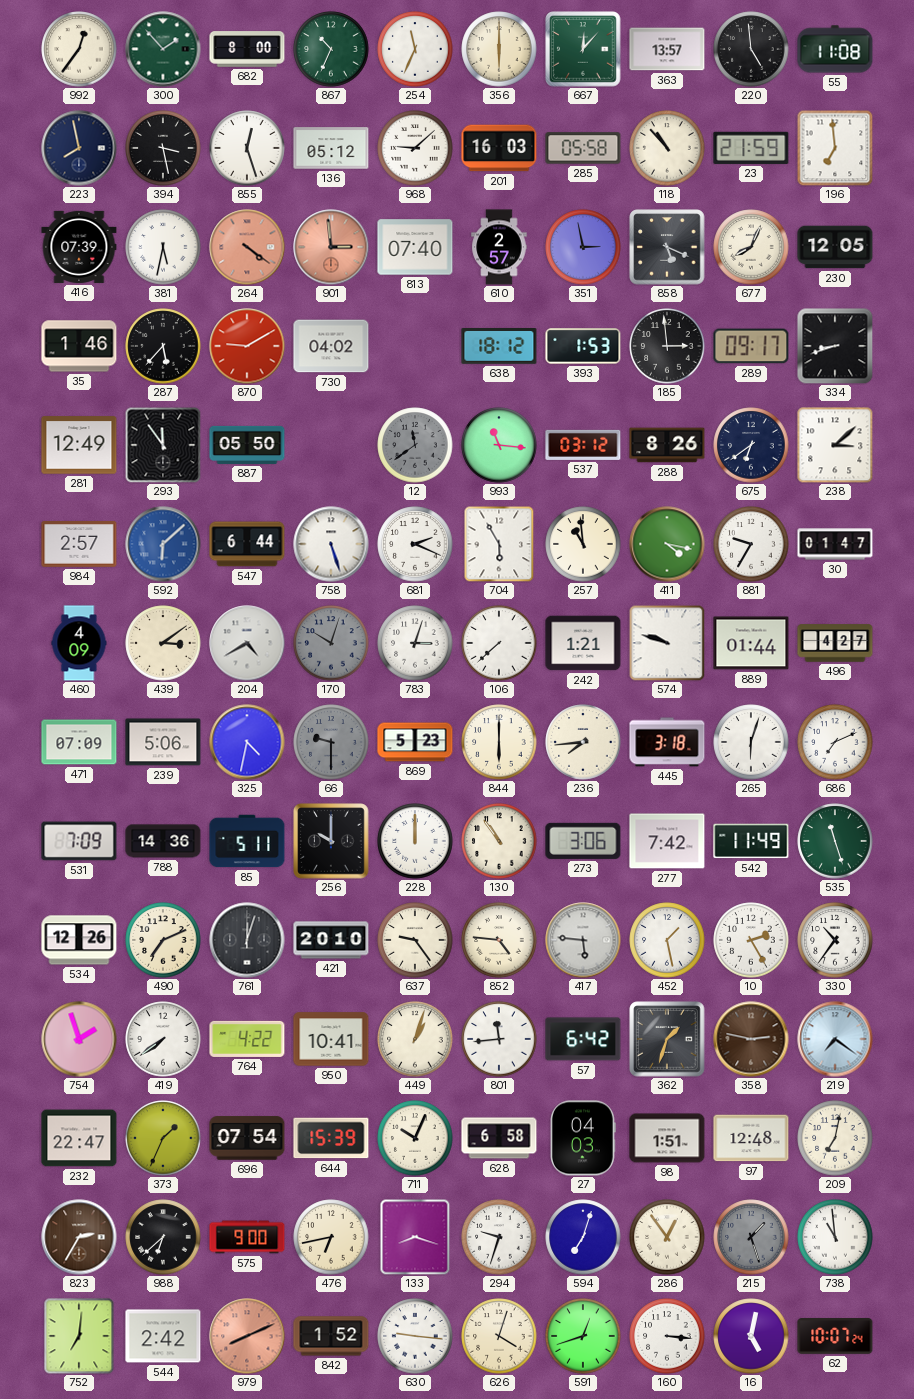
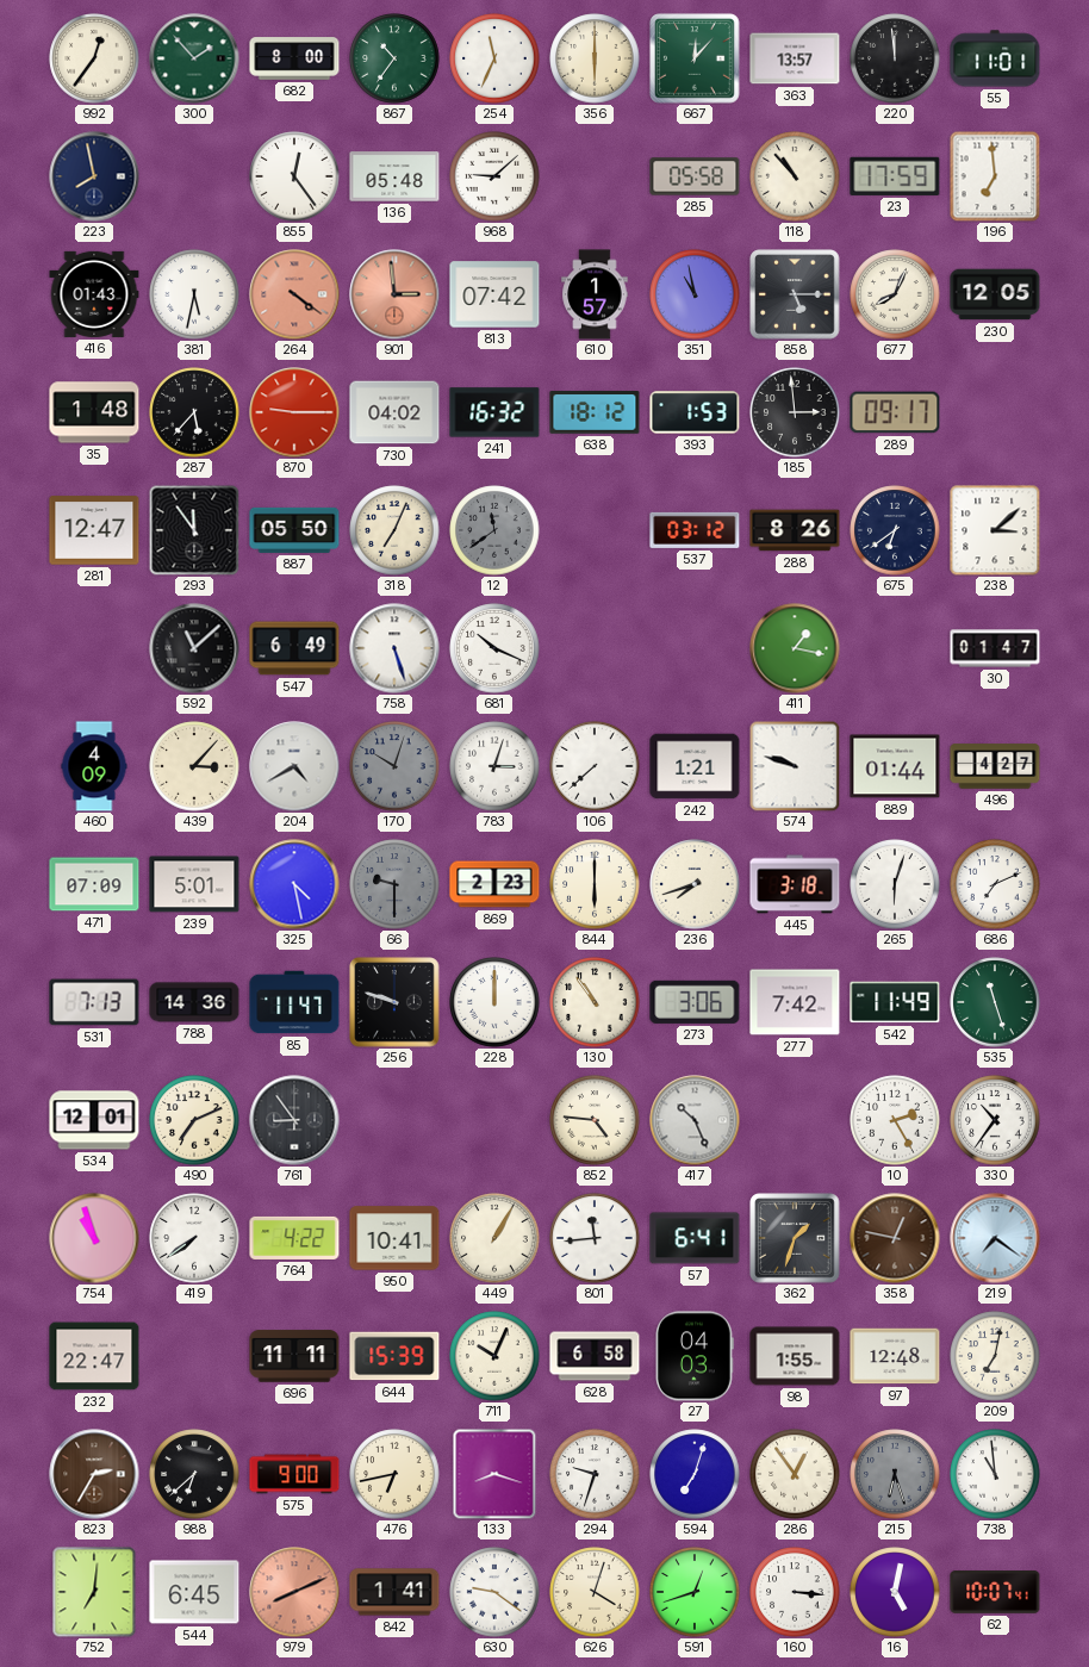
867: 10:34 -> 10:36
220: 4:59 -> 11:59
55: 11:08 -> 11:01
394: 3:28 -> none
855: 12:27 -> 12:24
136: 05:12 -> 05:48
201: 16:03 -> none
23: 21:59 -> 17:59
416: 07:39 -> 01:43
813: 07:40 -> 07:42
610: 2:57 -> 1:57
351: 2:58 -> 10:58
858: 5:19 -> 5:15
35: 1:46 -> 1:48
870: 9:10 -> 9:15
241: none -> 16:32
334: 8:42 -> none
281: 12:49 -> 12:47
318: none -> 7:04
993: 11:16 -> none
984: 2:57 -> none
592: 6:08 -> 11:08
592 dial: blue -> black
547: 6:44 -> 6:49
681: 2:19 -> 10:19
704: 5:55 -> none
257: 10:59 -> none
411: 4:17 -> 1:17
881: 9:35 -> none
439: 3:09 -> 3:07
239: 5:06 -> 5:01
325: 4:32 -> 4:28
869: 5:23 -> 2:23
236: 7:44 -> 7:42
531: 7:09 -> 7:13
85: 5:11 -> 11:47
256: 10:00 -> 9:48
534: 12:26 -> 12:01
761: 12:03 -> 8:54
421: 20:10 -> none
637: 9:24 -> none
417: 5:46 -> 10:26
452: 1:28 -> none
754: 1:57 -> 10:57
449: 1:03 -> 1:05
57: 6:42 -> 6:41
358: 2:47 -> 12:47
373: 1:34 -> none
696: 07:54 -> 11:11
98: 1:51 -> 1:55
215: 1:27 -> 6:27
544: 2:42 -> 6:45
842: 1:52 -> 1:41
630: 9:16 -> 9:21
62: 10:07:24 -> 10:07:41
